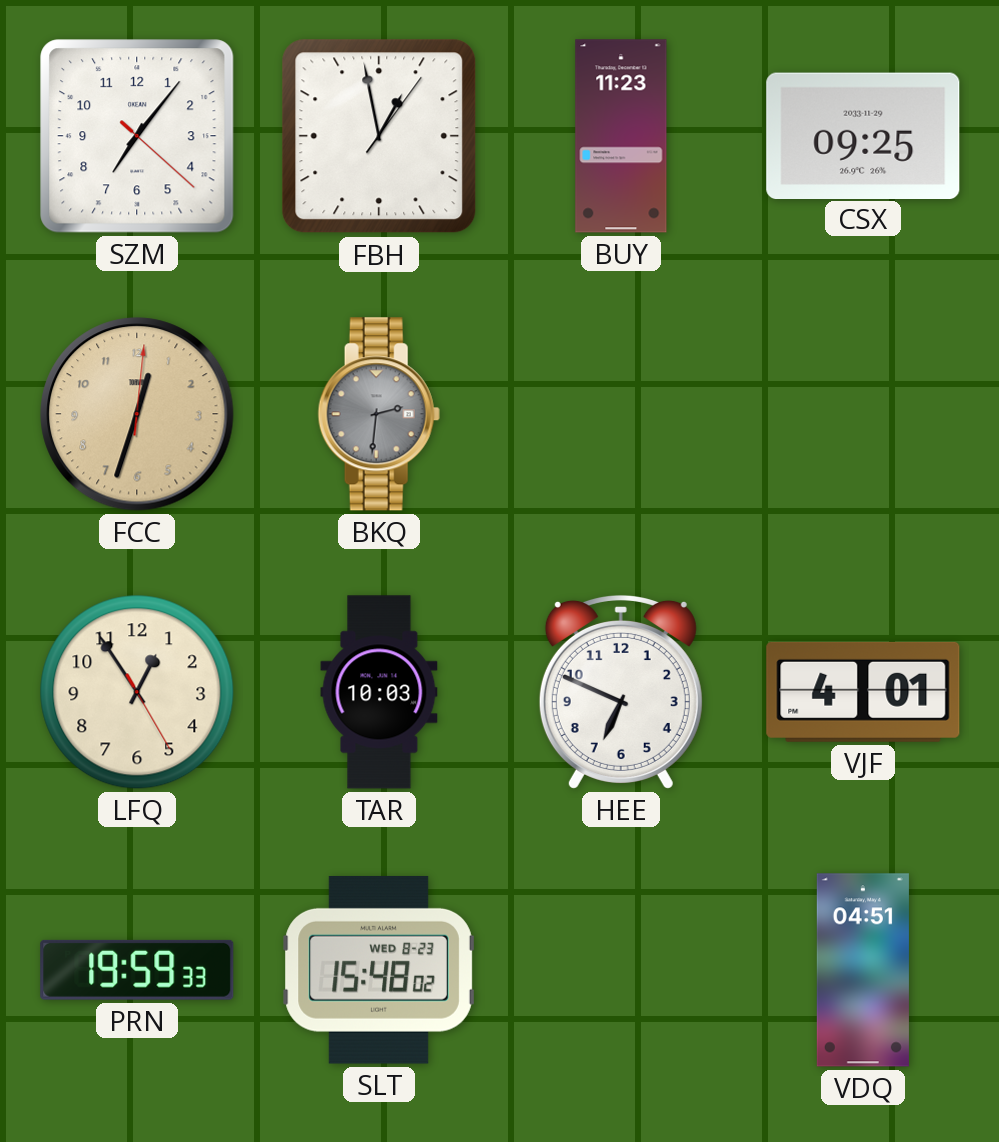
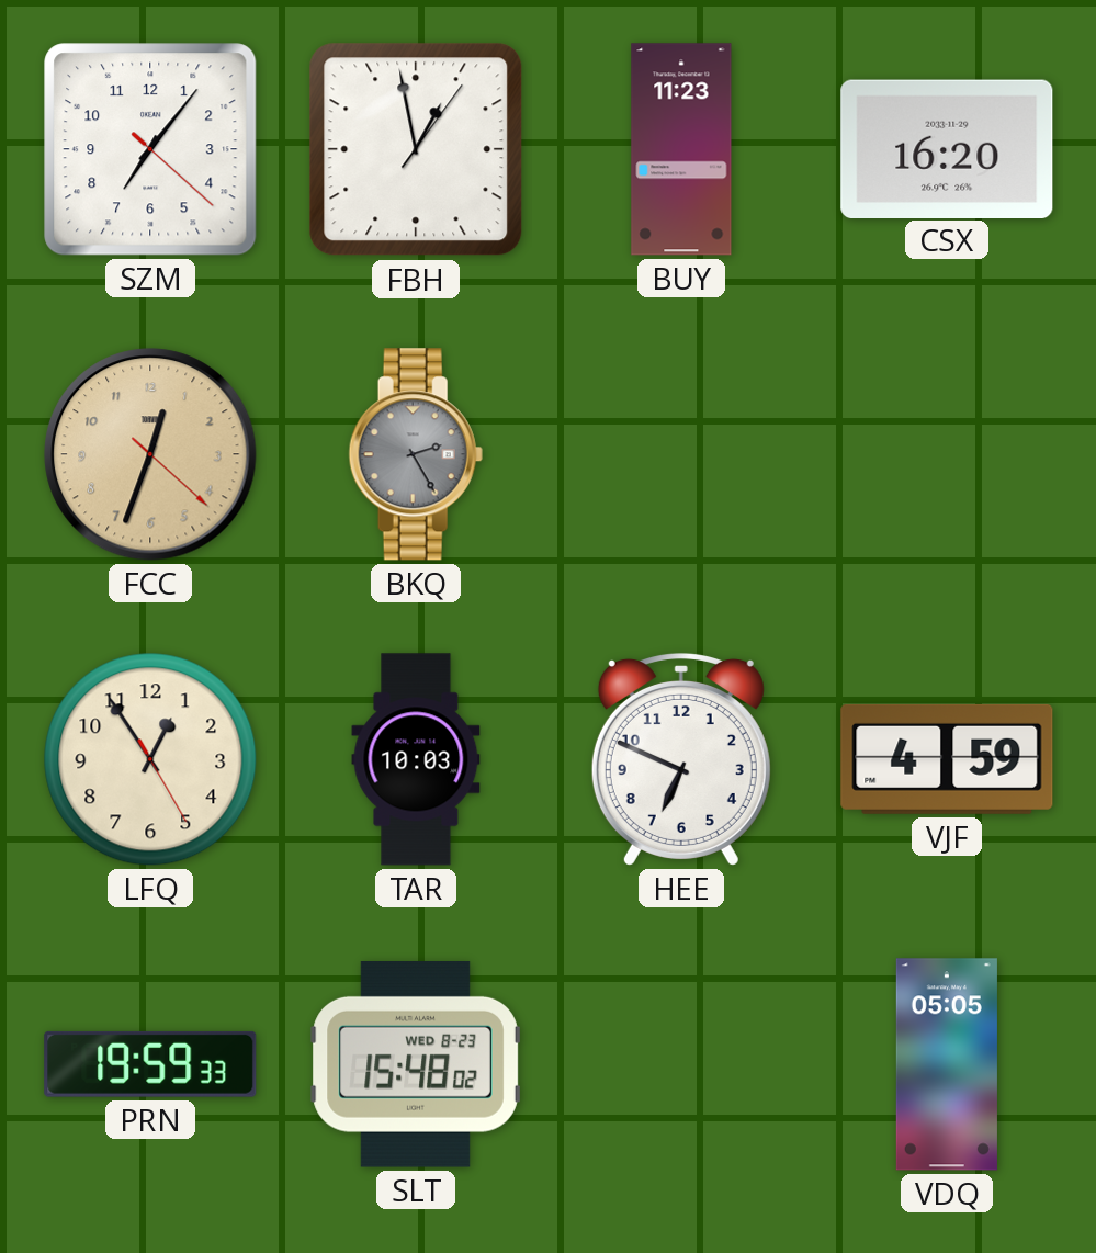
CSX: 09:25 -> 16:20
FCC: 12:33:01 -> 12:33:22
BKQ: 2:31 -> 2:25
VJF: 4:01 -> 4:59
VDQ: 04:51 -> 05:05
